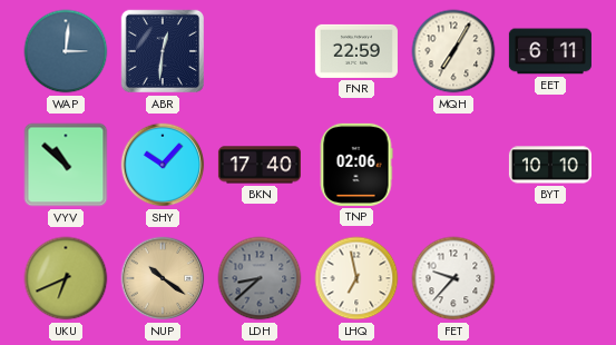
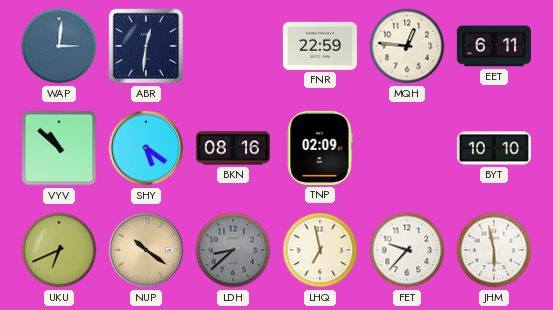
MQH: 7:05 -> 12:46
SHY: 10:07 -> 5:21
BKN: 17:40 -> 08:16
TNP: 02:06 -> 02:09
JHM: none -> 5:58
